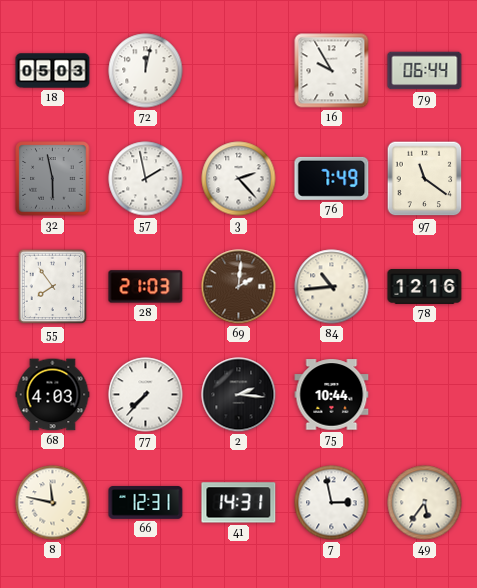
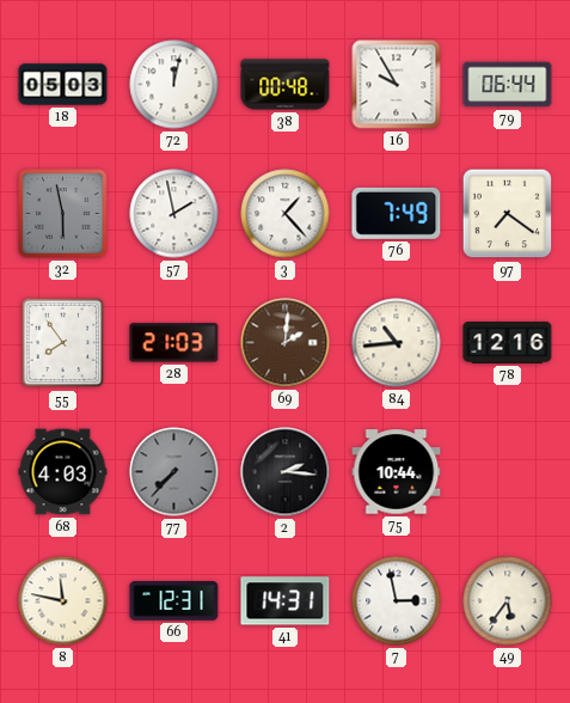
38: none -> 00:48
3: 2:23 -> 1:23
97: 11:21 -> 7:21
77 dial: white -> grey
